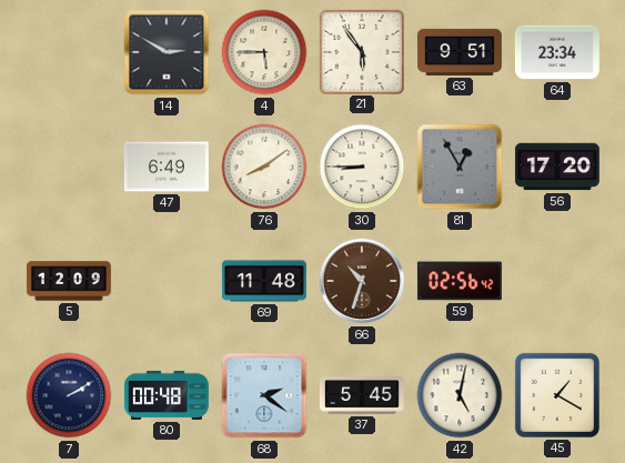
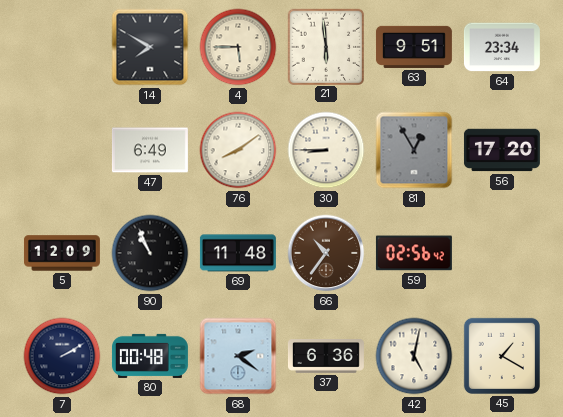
14: 2:50 -> 7:50
21: 5:54 -> 5:59
90: none -> 10:56
66: 10:33 -> 10:36
37: 5:45 -> 6:36
